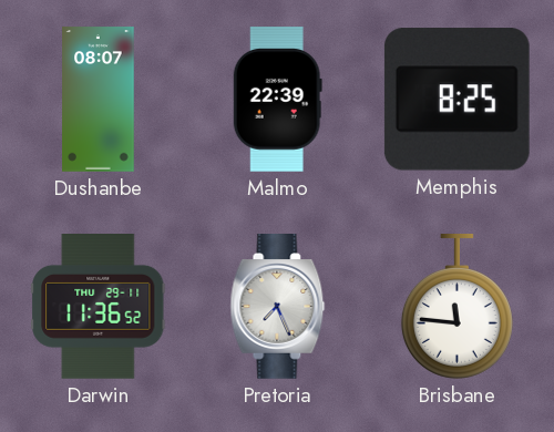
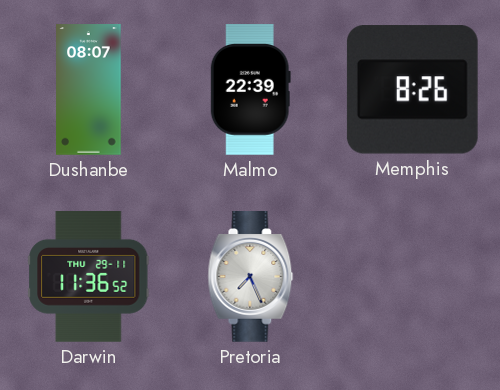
Memphis: 8:25 -> 8:26
Brisbane: 11:46 -> none
